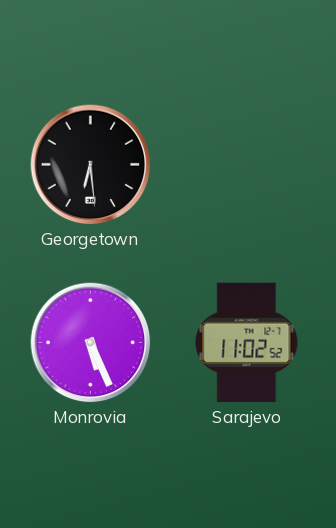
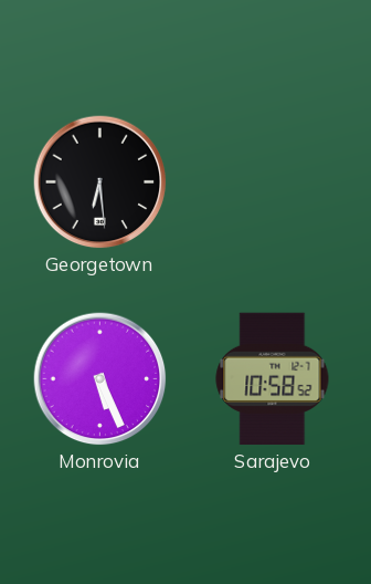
Sarajevo: 11:02 -> 10:58
